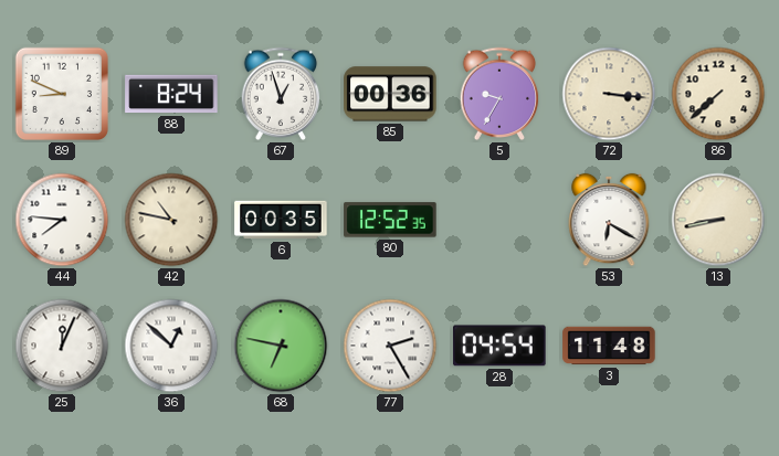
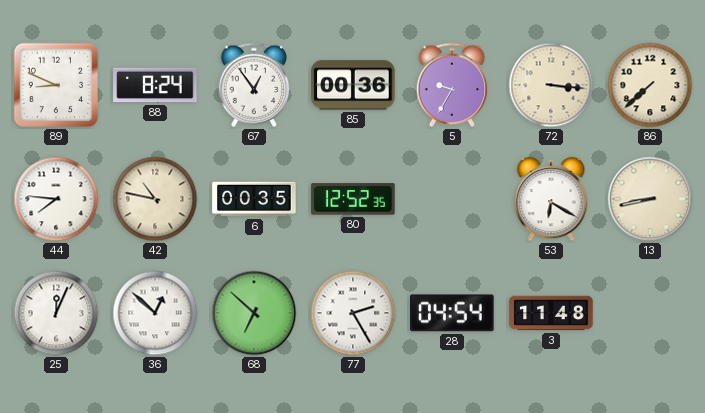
67: 12:57 -> 12:54
68: 6:47 -> 6:52
